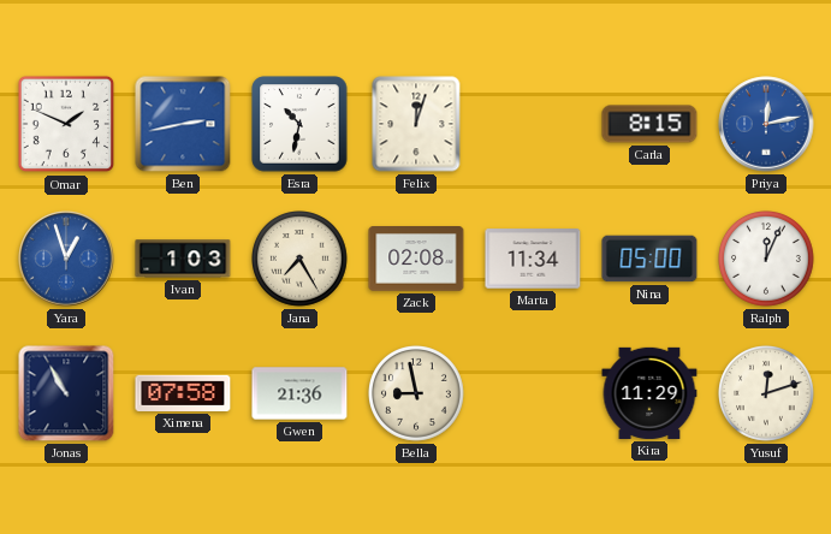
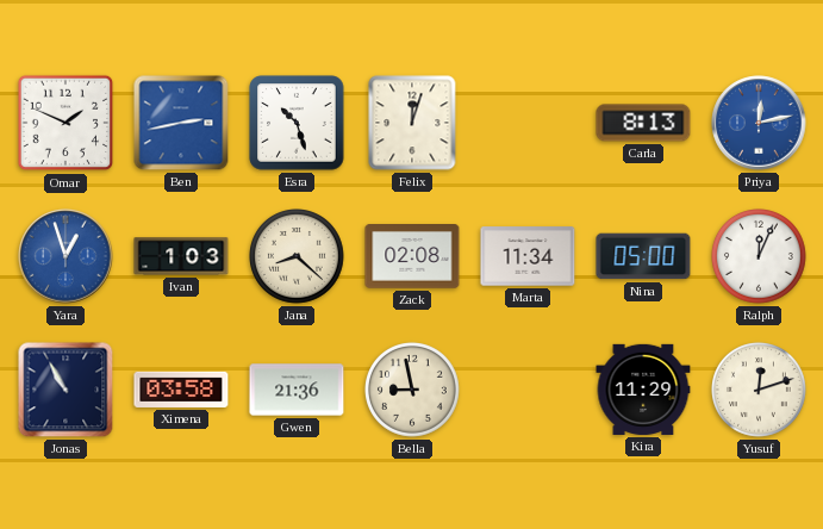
Esra: 10:32 -> 10:27
Carla: 8:15 -> 8:13
Jana: 7:25 -> 8:22
Ximena: 07:58 -> 03:58
